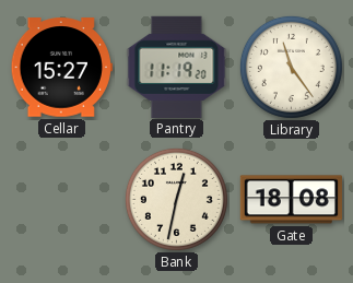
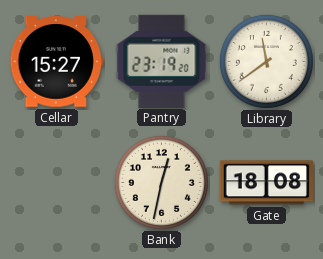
Pantry: 11:19 -> 23:19
Library: 11:24 -> 11:39
